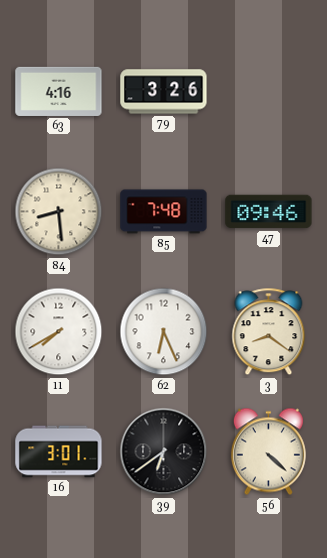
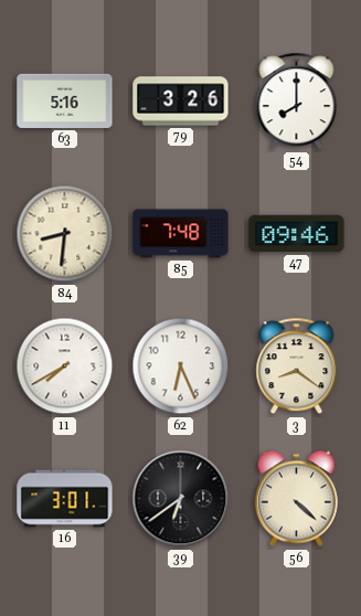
63: 4:16 -> 5:16
54: none -> 8:00
84: 8:29 -> 8:31
